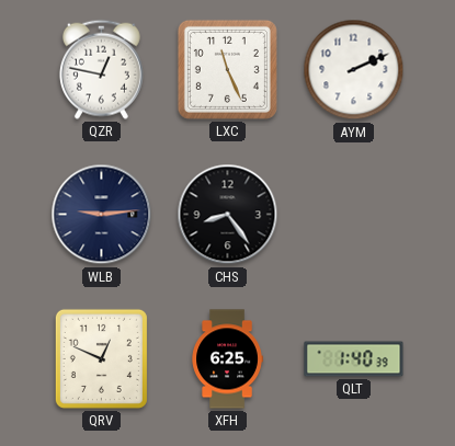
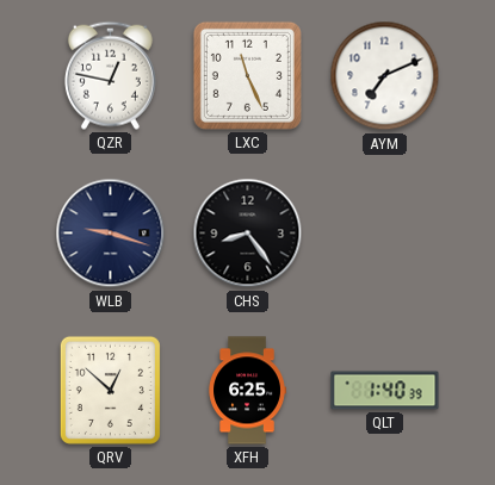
AYM: 2:11 -> 7:11
WLB: 9:14 -> 9:18
QRV: 12:49 -> 12:52
